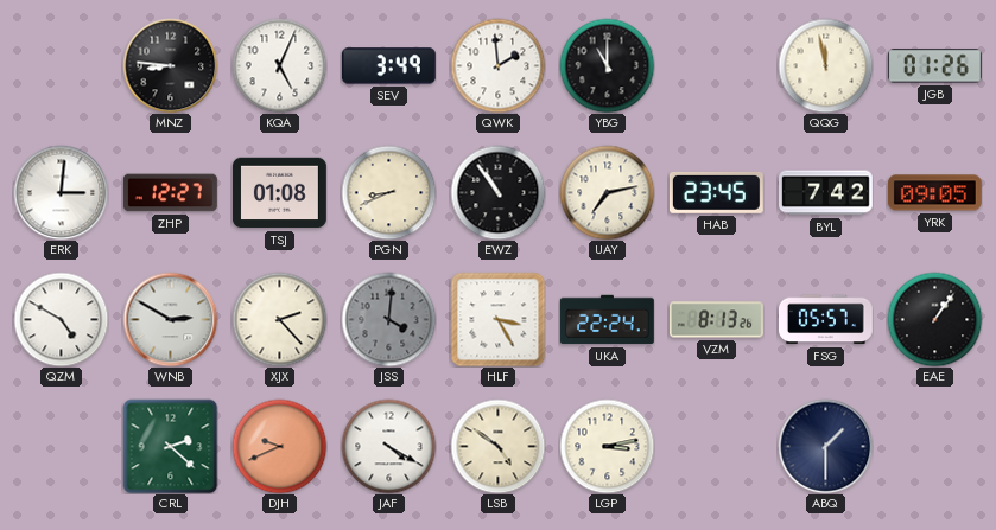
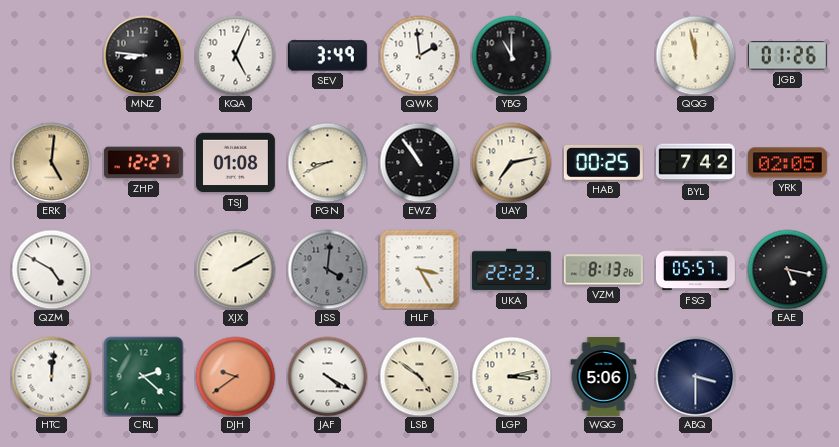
ERK: 3:01 -> 5:01
ERK dial: white -> champagne
HAB: 23:45 -> 00:25
YRK: 09:05 -> 02:05
WNB: 2:50 -> none
XJX: 2:23 -> 2:10
UKA: 22:24 -> 22:23
EAE: 1:06 -> 5:17
HTC: none -> 12:01
DJH: 9:41 -> 9:39
WQG: none -> 5:06
ABQ: 1:30 -> 3:30
